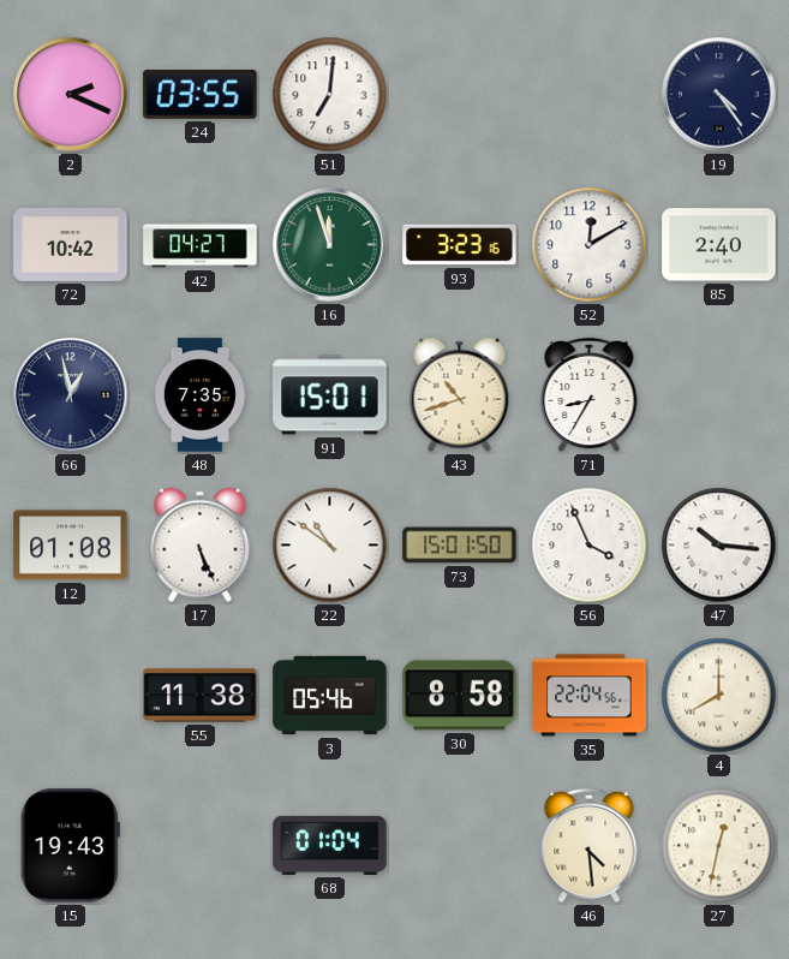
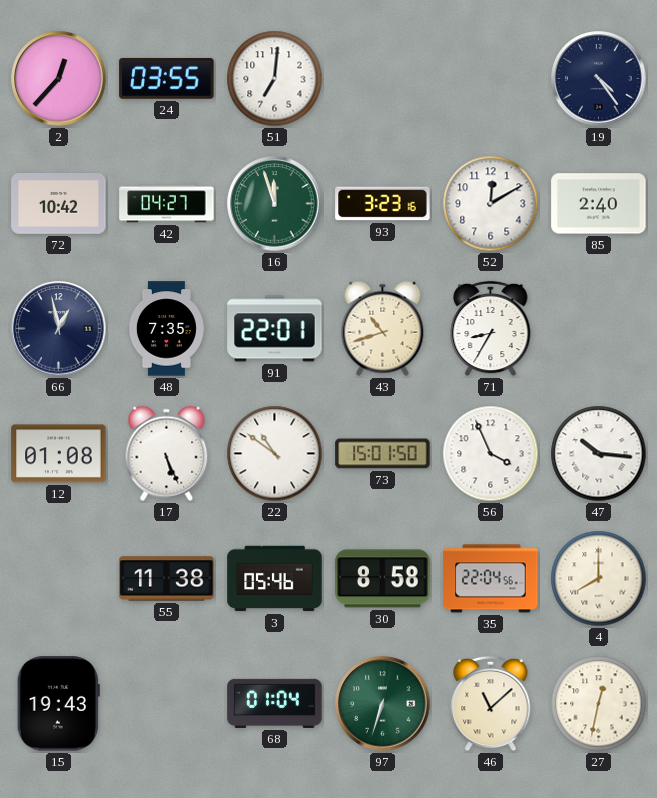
2: 2:19 -> 12:37
91: 15:01 -> 22:01
97: none -> 6:33
46: 4:29 -> 11:08
